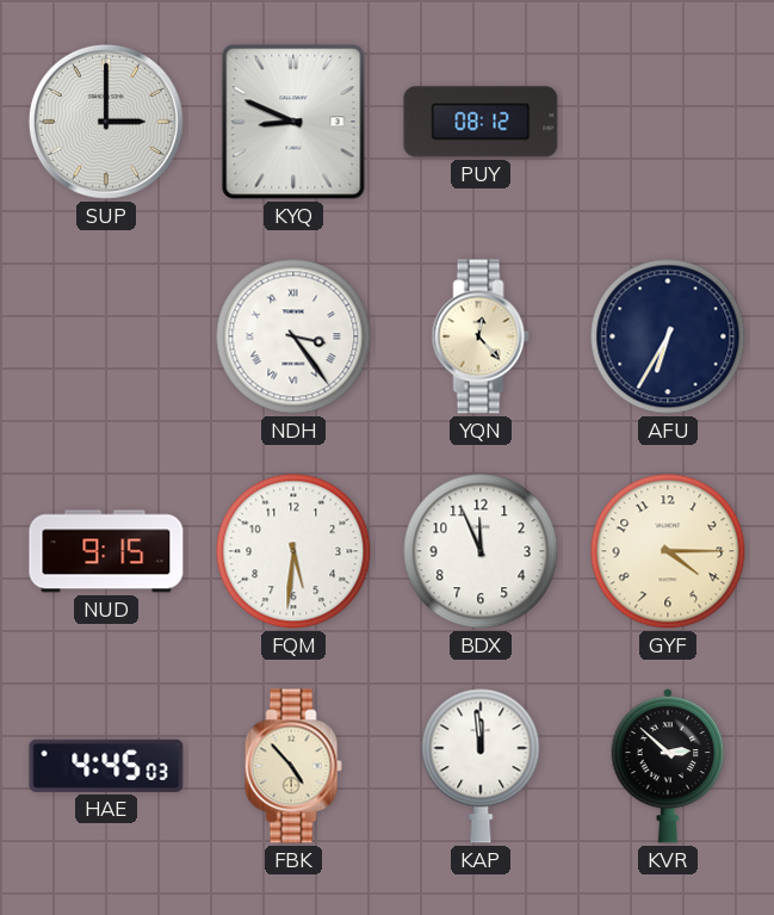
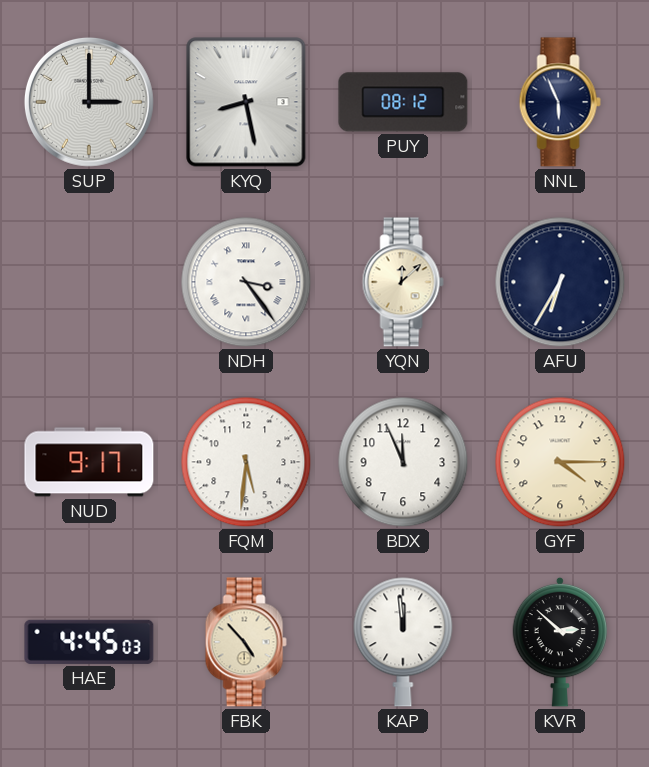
KYQ: 8:49 -> 8:28
NNL: none -> 5:56
YQN: 12:23 -> 12:08
NUD: 9:15 -> 9:17
